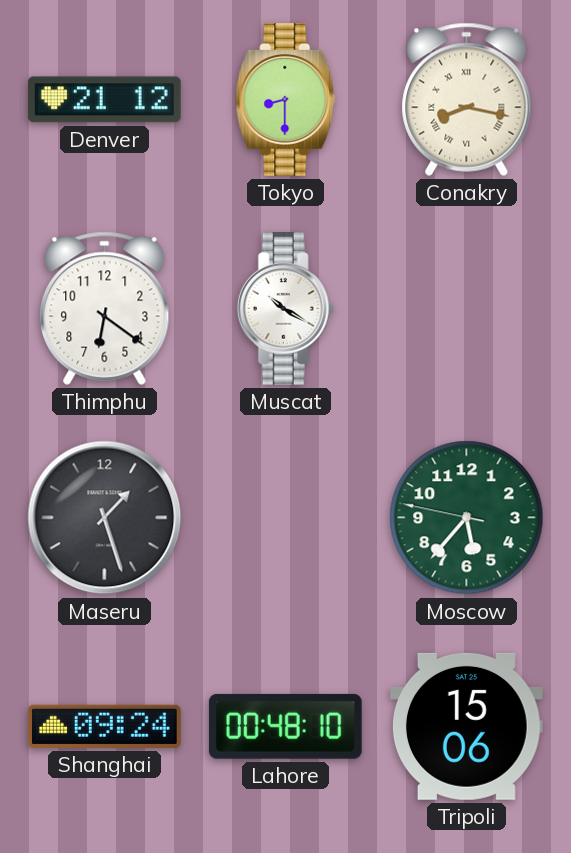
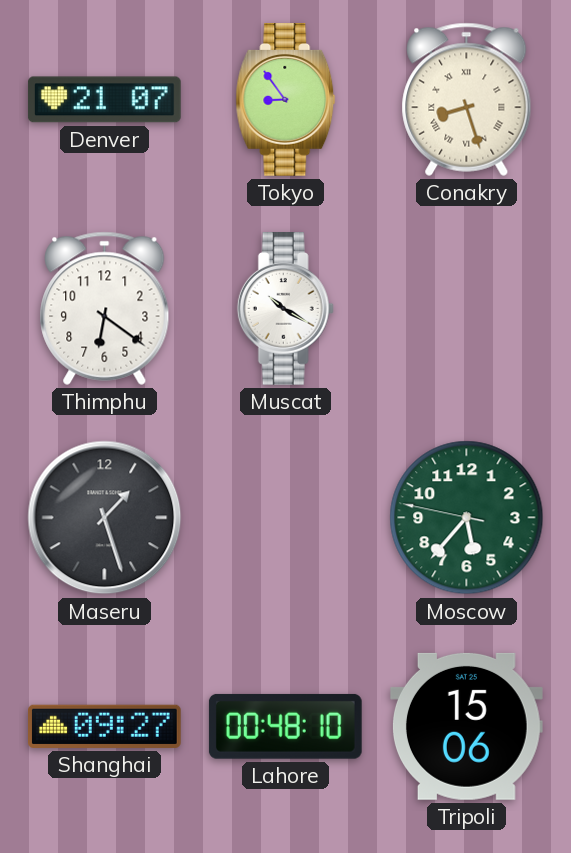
Denver: 21:12 -> 21:07
Tokyo: 8:30 -> 8:54
Conakry: 8:17 -> 8:27
Shanghai: 09:24 -> 09:27
